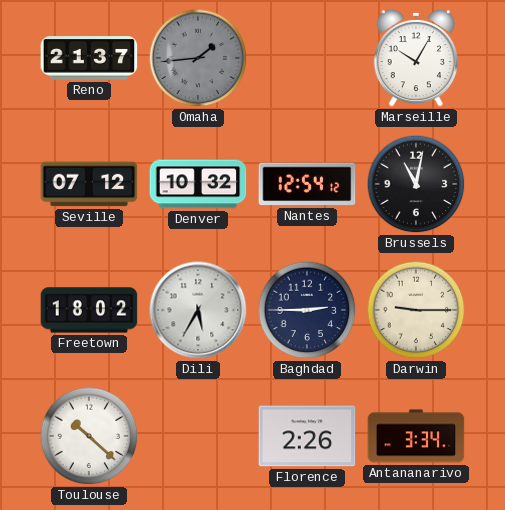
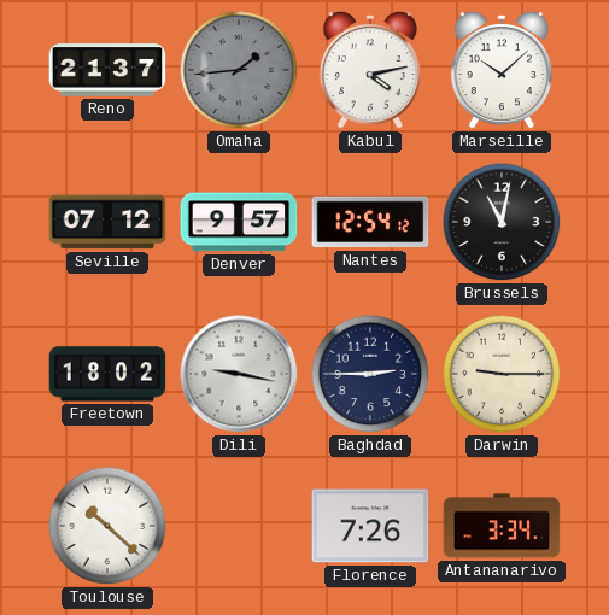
Kabul: none -> 4:13
Marseille: 10:05 -> 10:08
Denver: 10:32 -> 9:57
Dili: 5:35 -> 9:17
Florence: 2:26 -> 7:26
